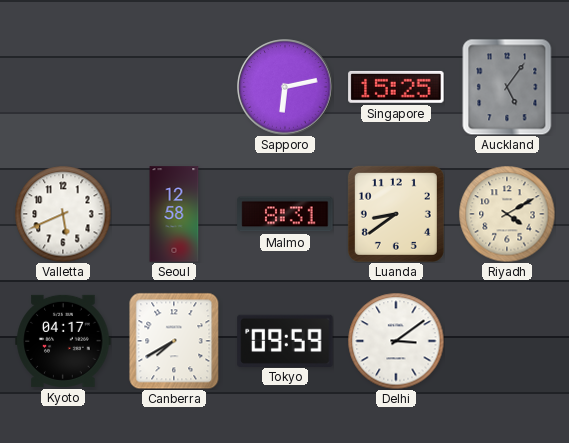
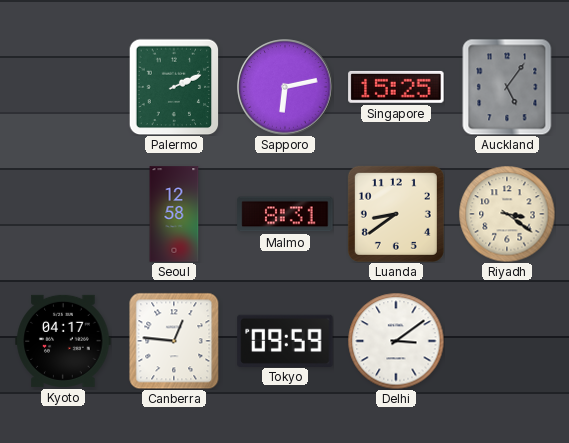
Palermo: none -> 2:11
Valletta: 5:41 -> none
Riyadh: 4:10 -> 3:21
Canberra: 7:40 -> 12:46
